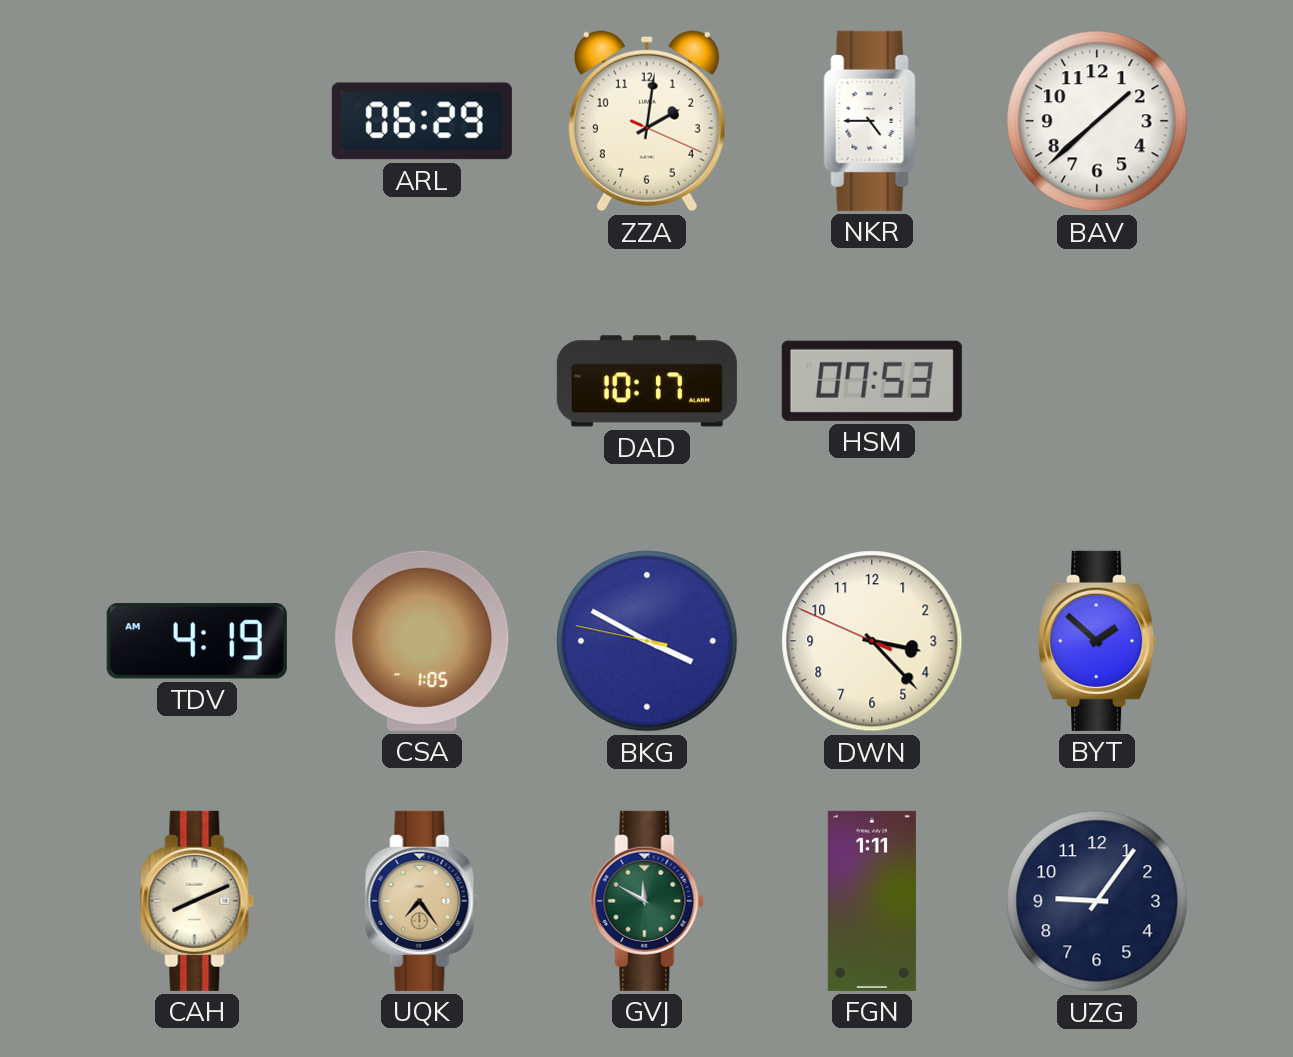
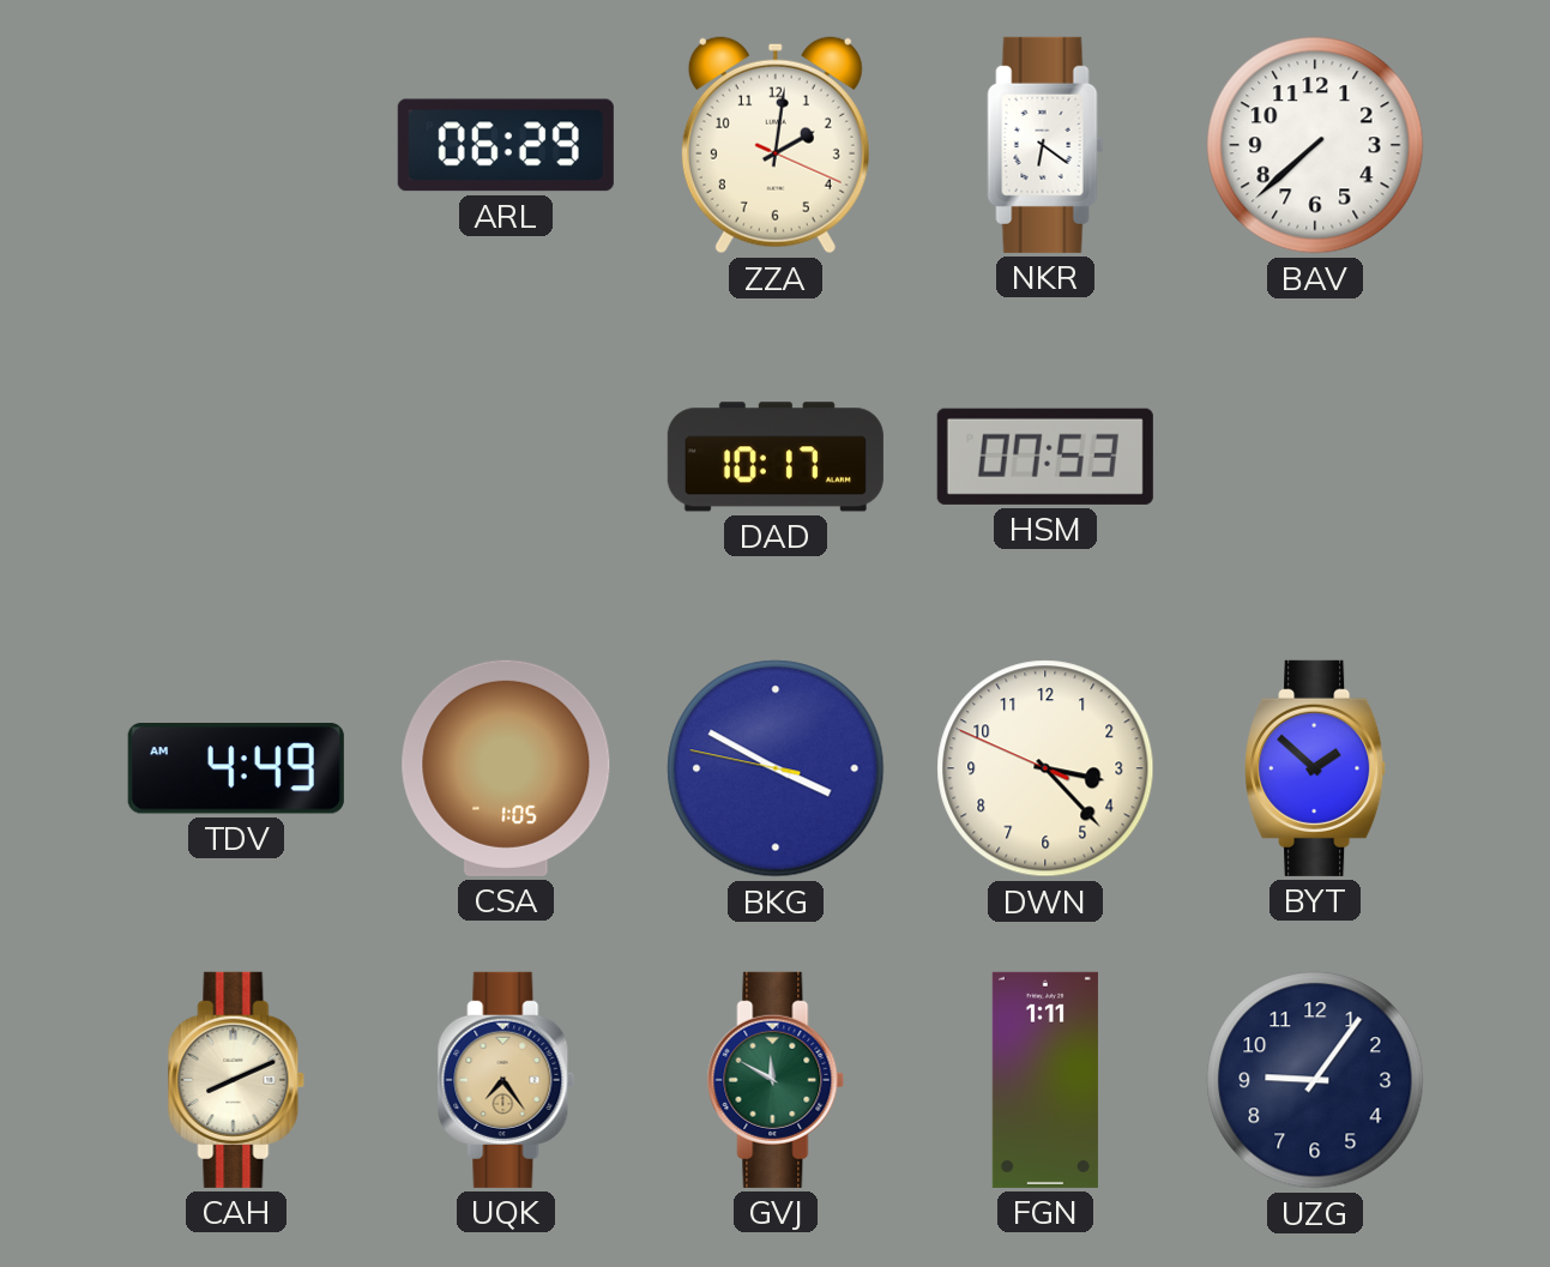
NKR: 4:45 -> 6:21
BAV: 1:38 -> 7:38
TDV: 4:19 -> 4:49
